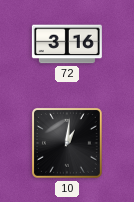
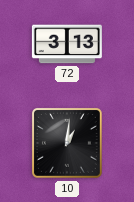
72: 3:16 -> 3:13
